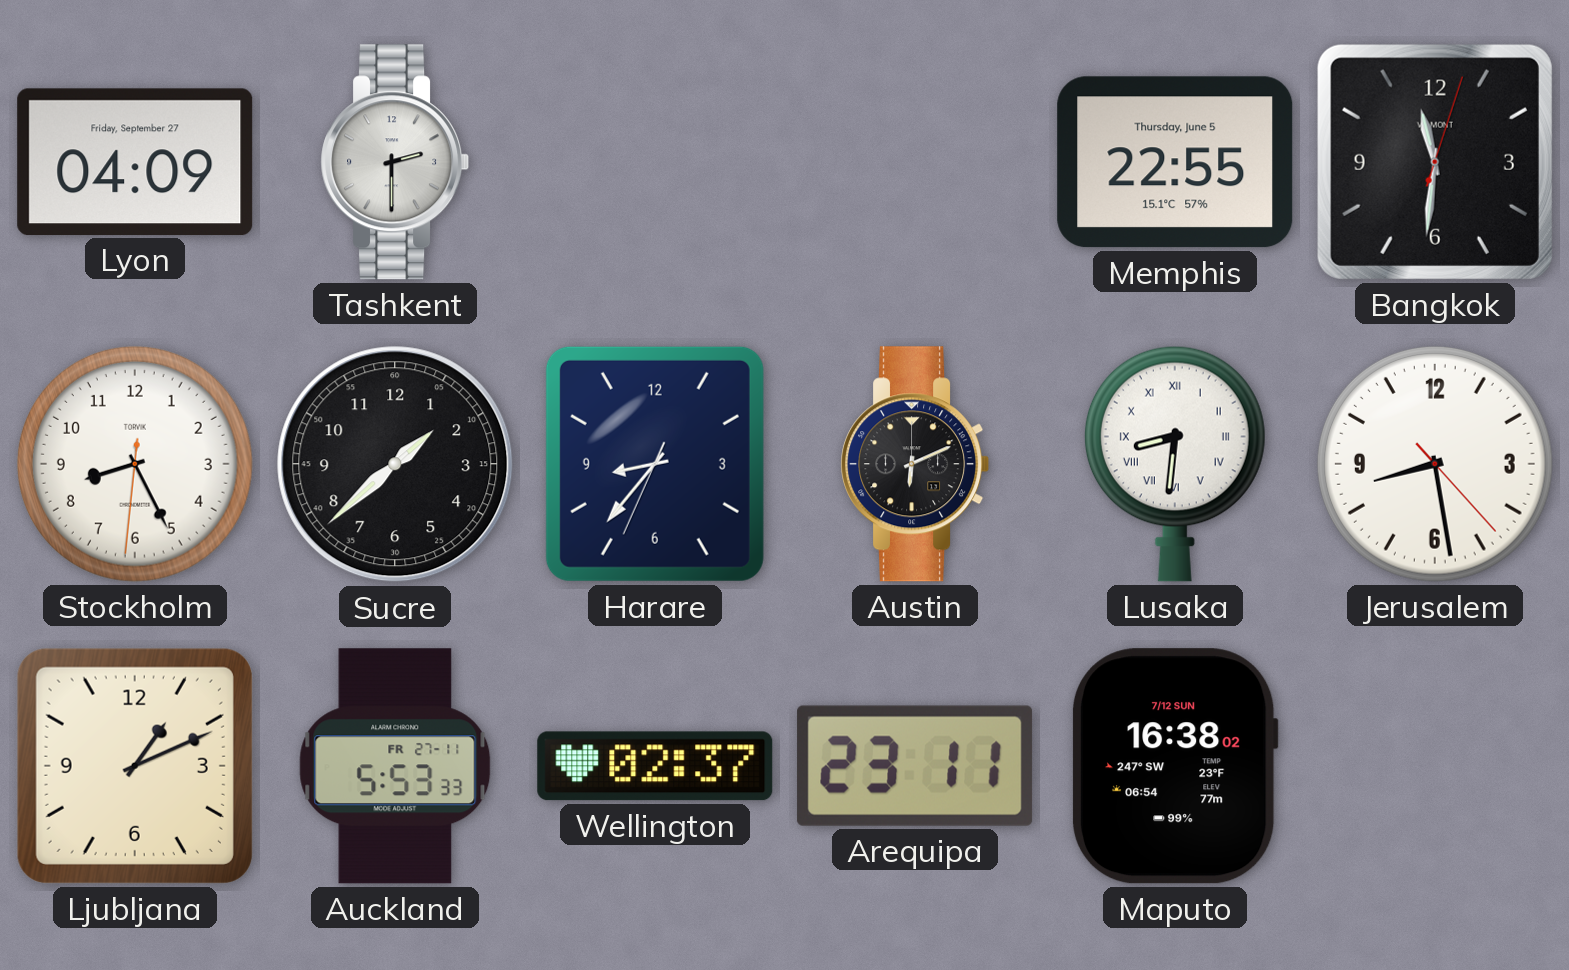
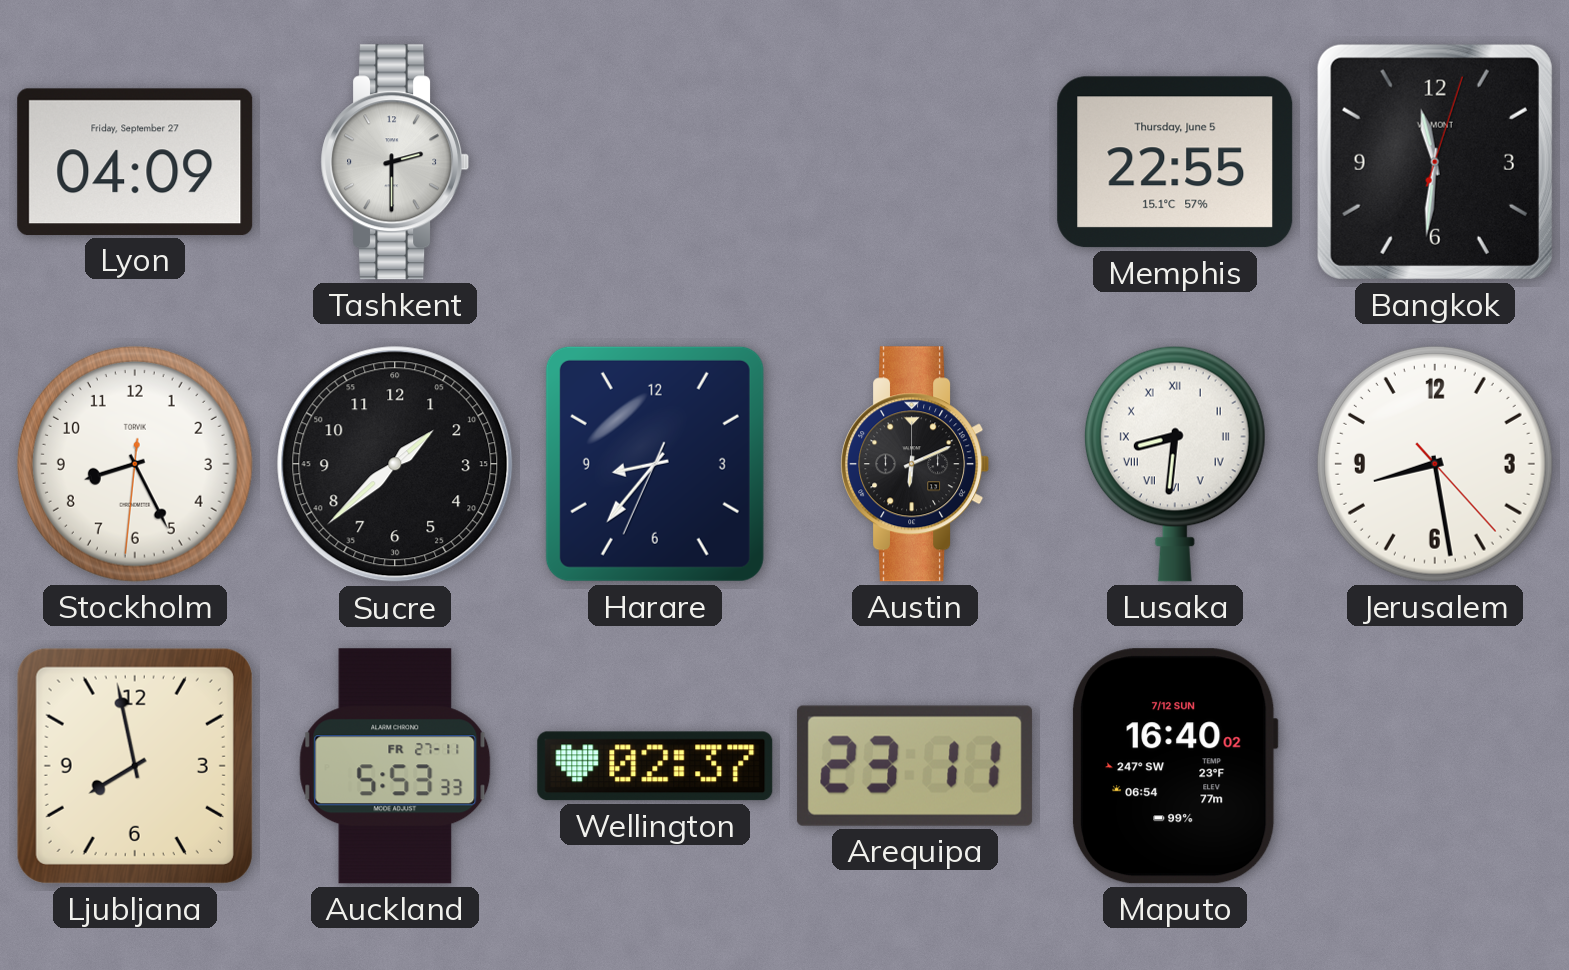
Ljubljana: 1:11 -> 7:58
Maputo: 16:38 -> 16:40
